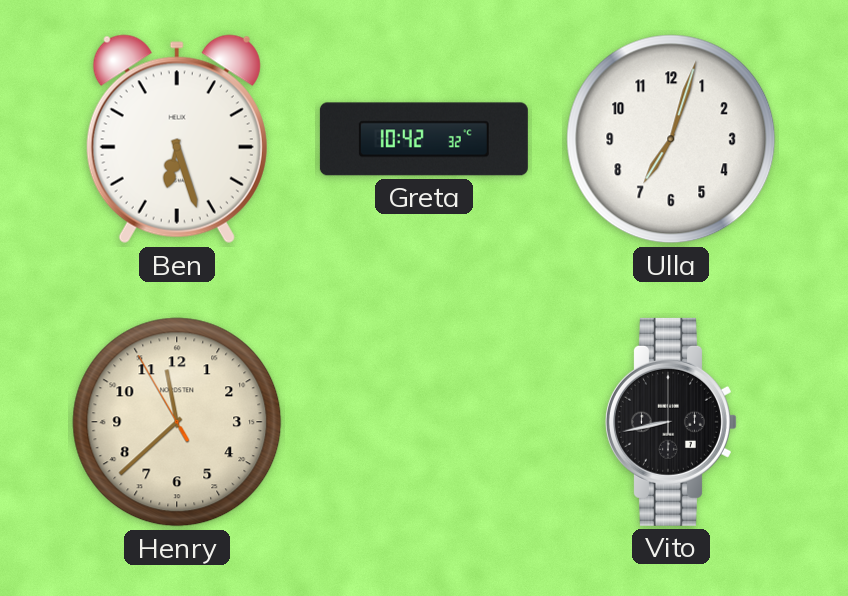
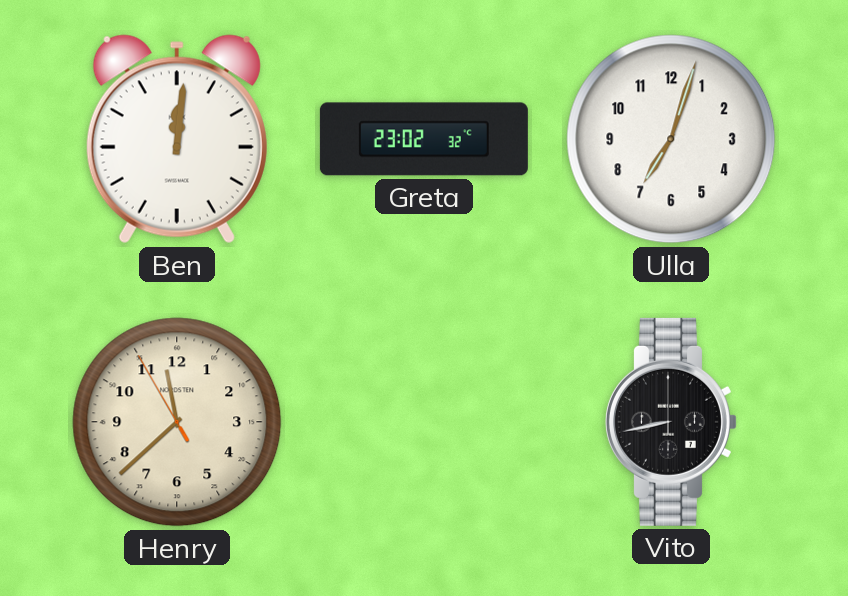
Ben: 6:27 -> 12:01
Greta: 10:42 -> 23:02
